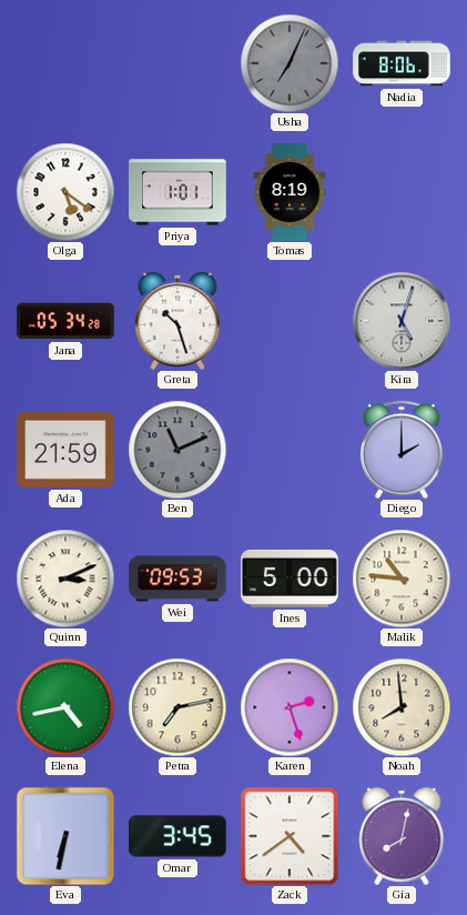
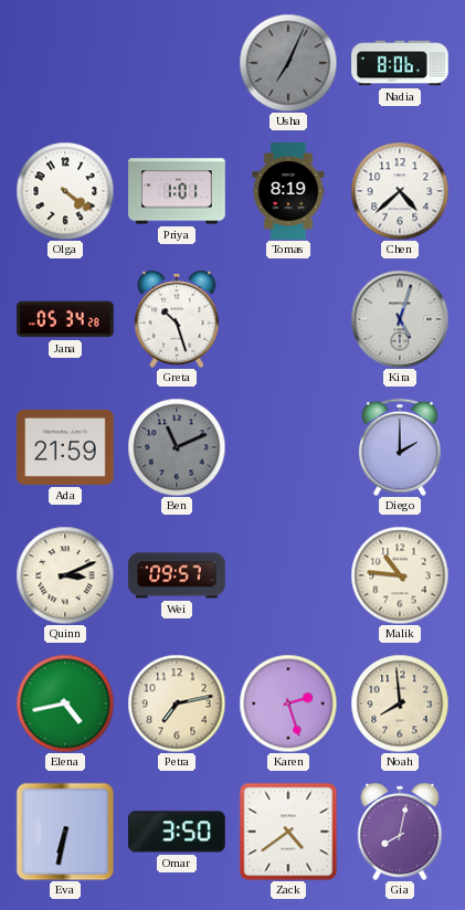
Olga: 5:21 -> 4:21
Chen: none -> 4:38
Wei: 09:53 -> 09:57
Ines: 5:00 -> none
Omar: 3:45 -> 3:50
